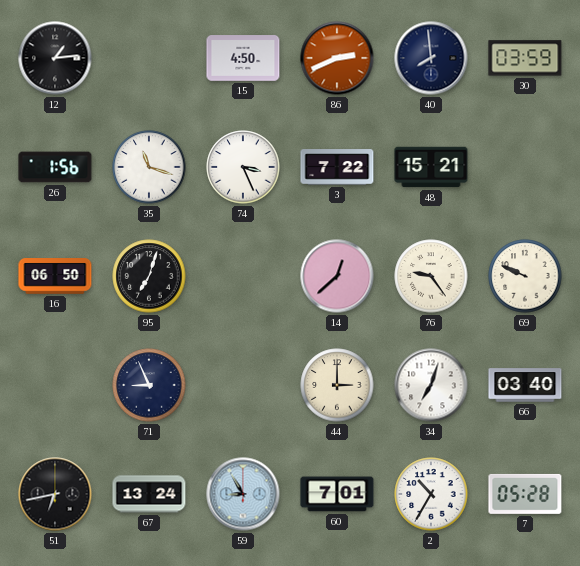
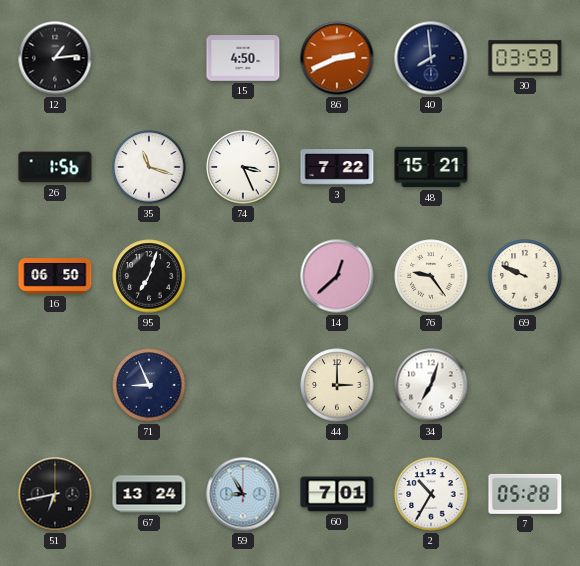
66: 03:40 -> none
